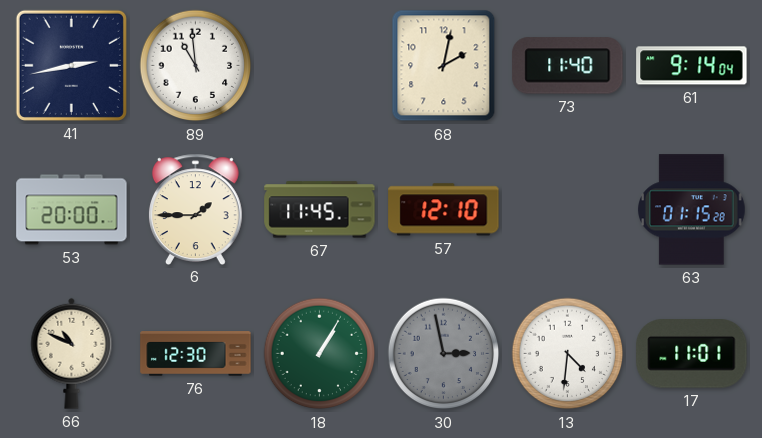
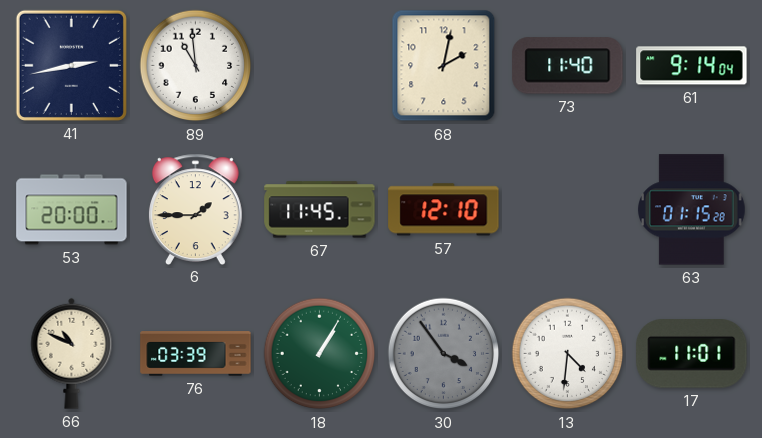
76: 12:30 -> 03:39
30: 2:58 -> 3:54
